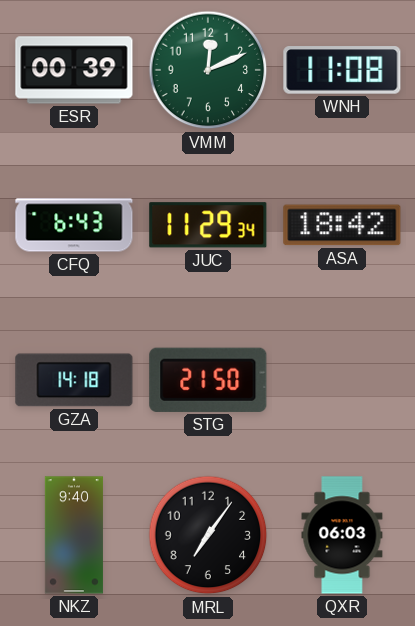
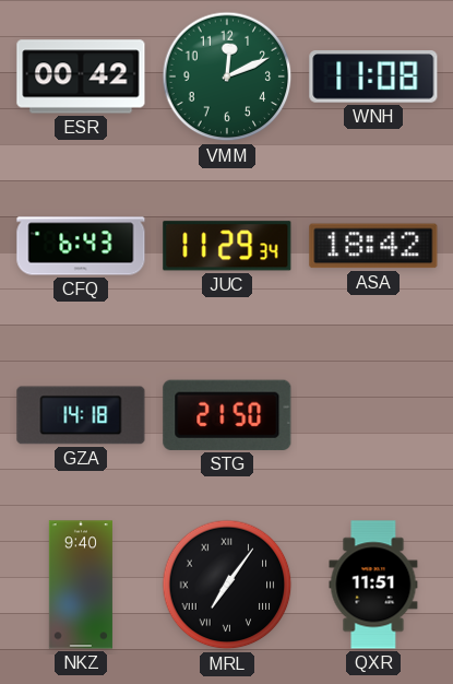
ESR: 00:39 -> 00:42
MRL numerals: Arabic -> Roman
QXR: 06:03 -> 11:51
